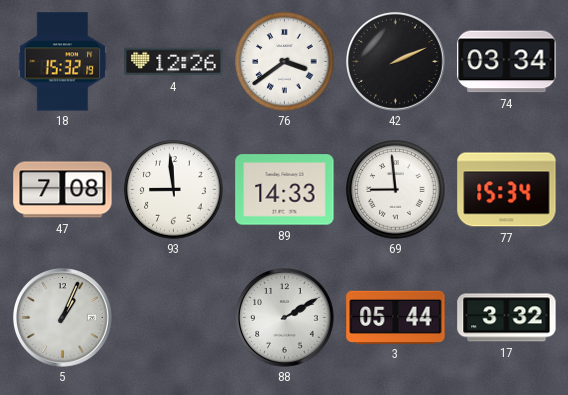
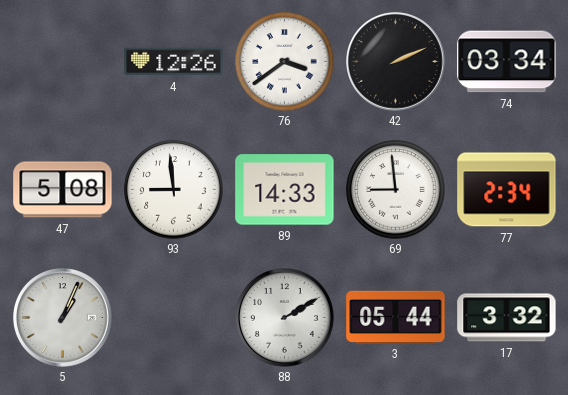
18: 15:32 -> none
47: 7:08 -> 5:08
77: 15:34 -> 2:34
